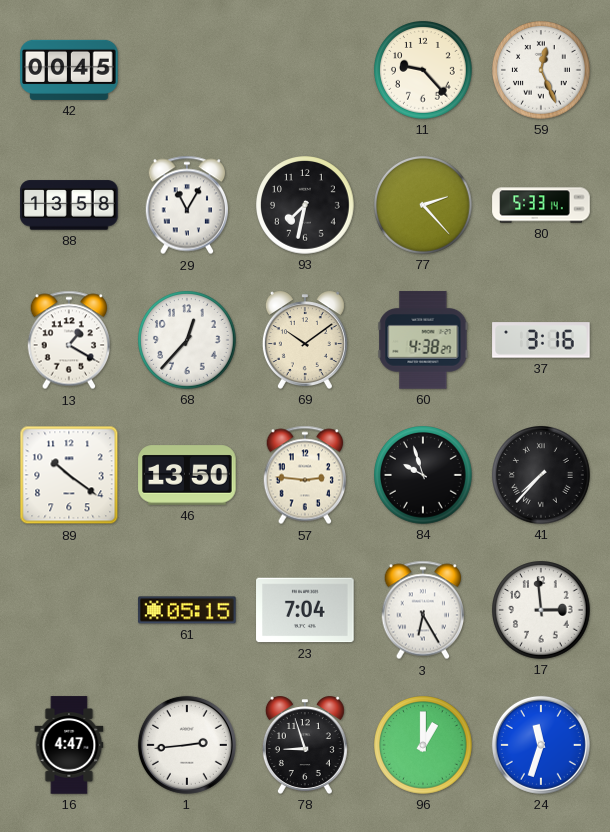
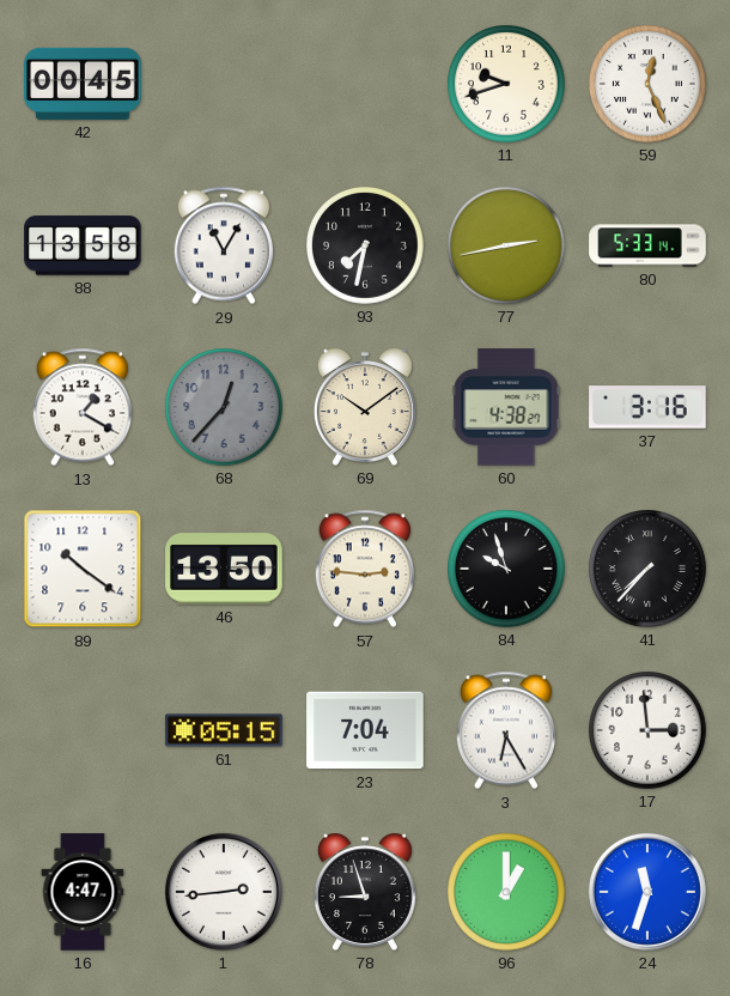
11: 9:23 -> 9:42
77: 2:23 -> 2:43
68 dial: white -> grey
